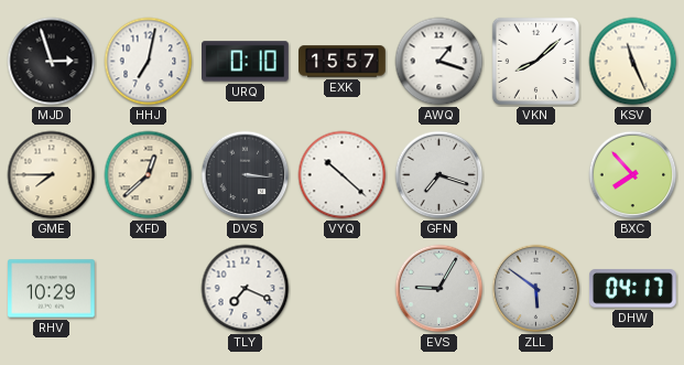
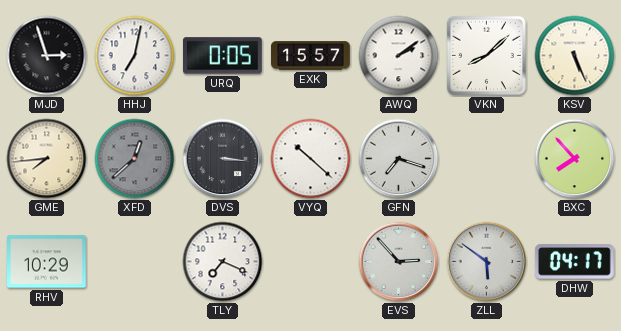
URQ: 0:10 -> 0:05
AWQ: 1:18 -> 2:09
KSV: 11:26 -> 5:26
GME: 7:45 -> 7:44
XFD dial: cream -> grey
EVS: 9:05 -> 2:53
